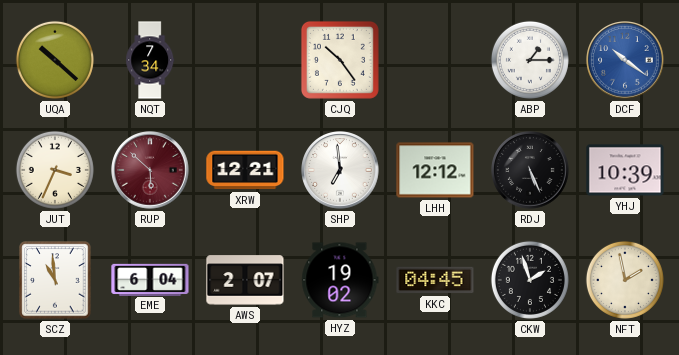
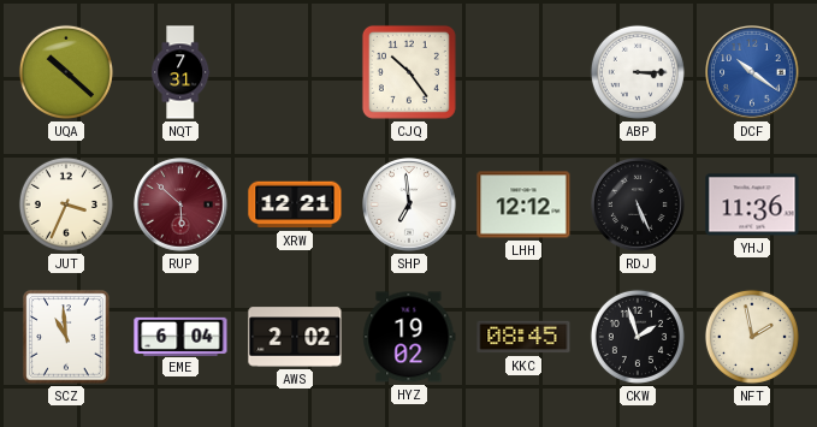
NQT: 7:34 -> 7:31
ABP: 1:15 -> 3:15
YHJ: 10:39 -> 11:36
AWS: 2:07 -> 2:02
KKC: 04:45 -> 08:45
